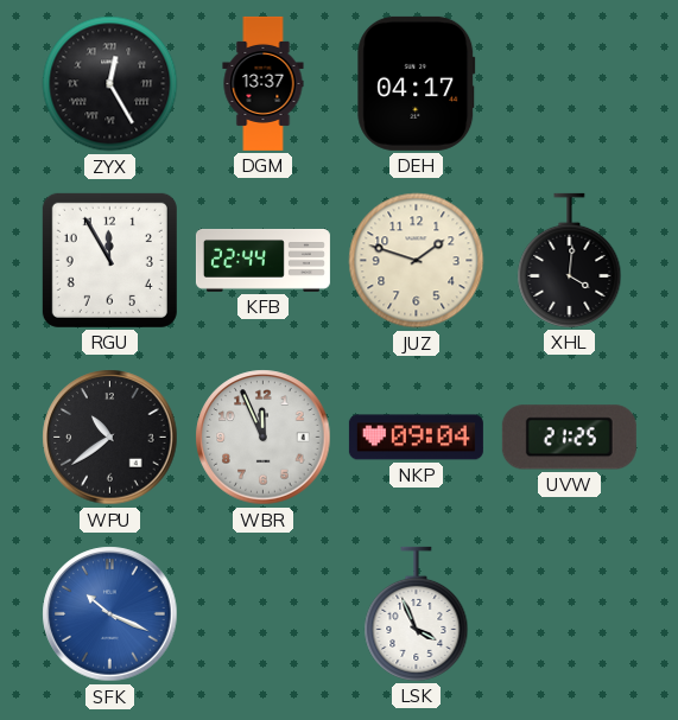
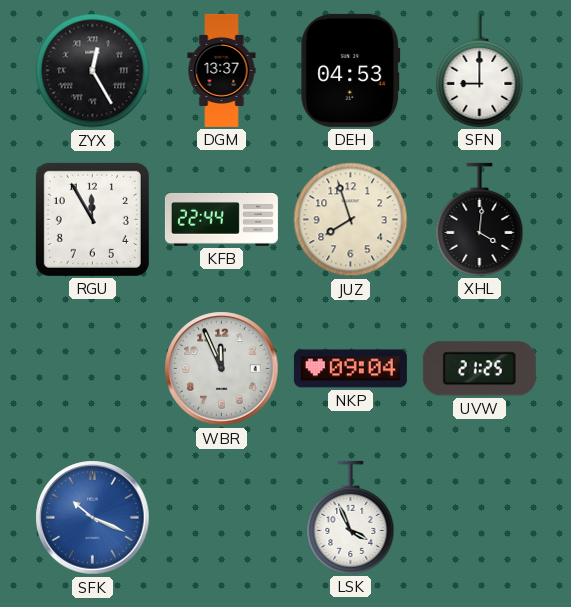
DEH: 04:17 -> 04:53
SFN: none -> 9:00
JUZ: 1:48 -> 7:57
WPU: 10:39 -> none
